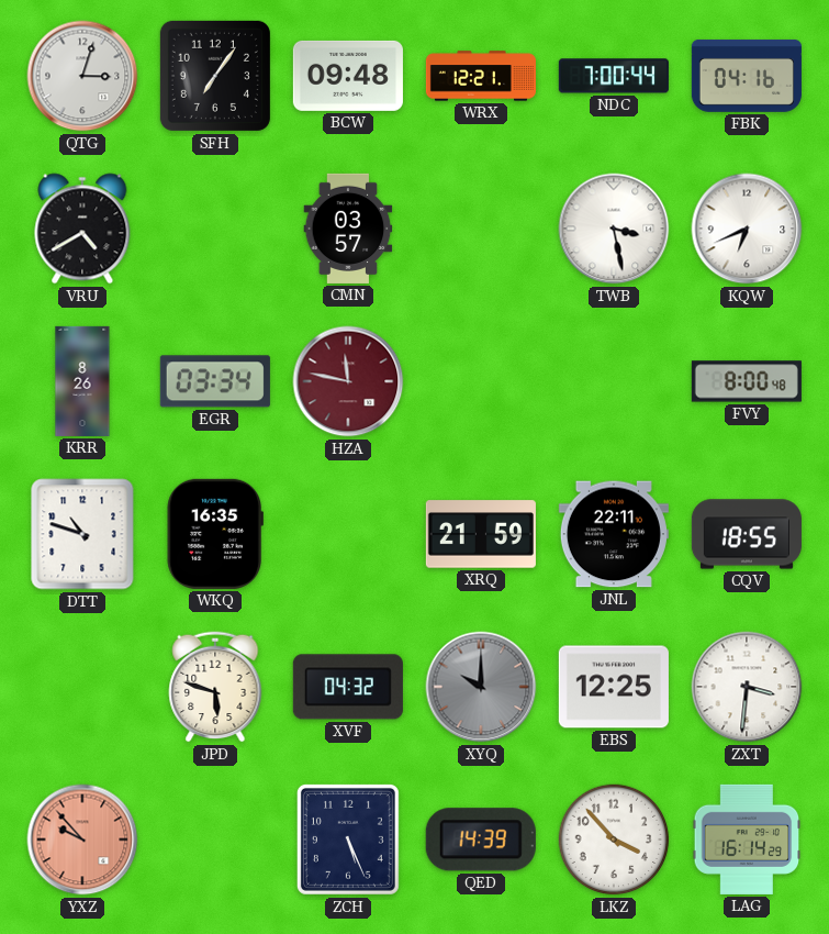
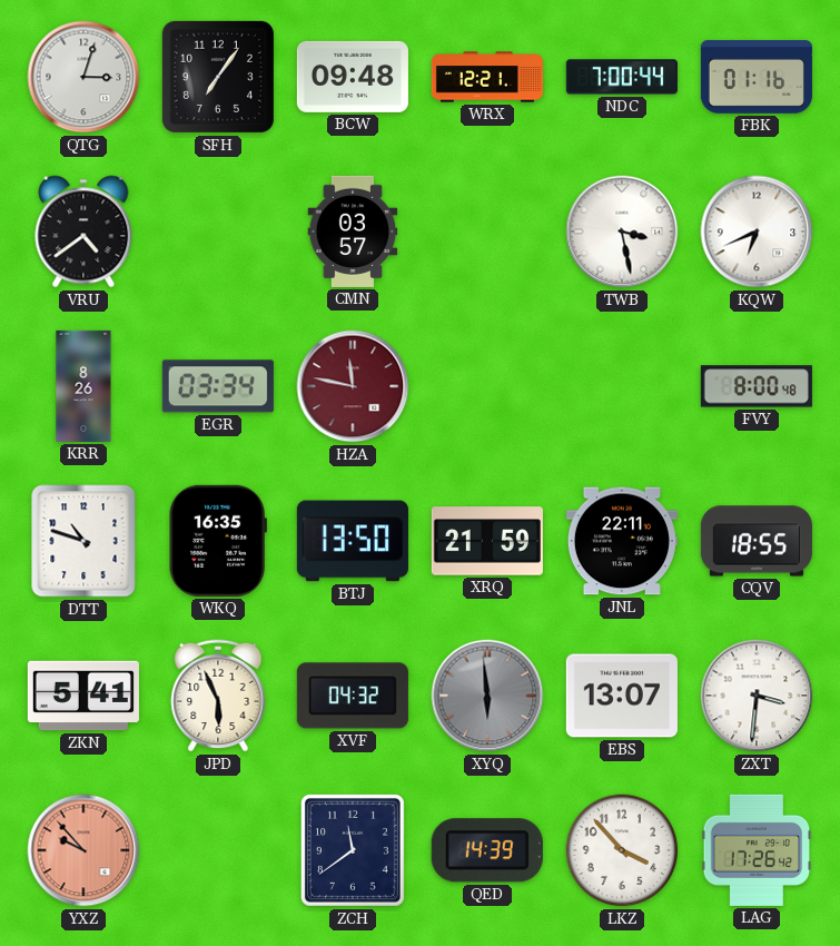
FBK: 04:16 -> 01:16
VRU: 4:40 -> 4:39
BTJ: none -> 13:50
ZKN: none -> 5:41
JPD: 5:48 -> 5:56
XYQ: 10:00 -> 5:59
EBS: 12:25 -> 13:07
ZCH: 5:26 -> 11:39
LAG: 16:14 -> 17:26
